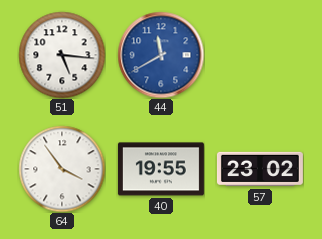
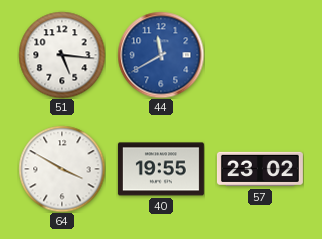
64: 3:54 -> 3:50
